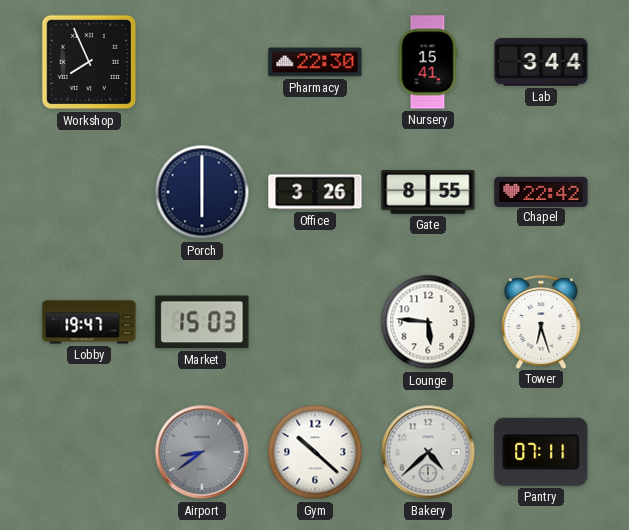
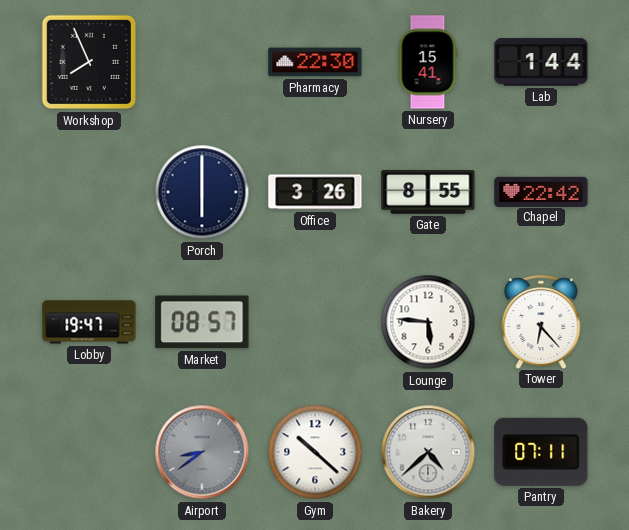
Lab: 3:44 -> 1:44
Market: 15:03 -> 08:57
Tower: 6:27 -> 6:23
